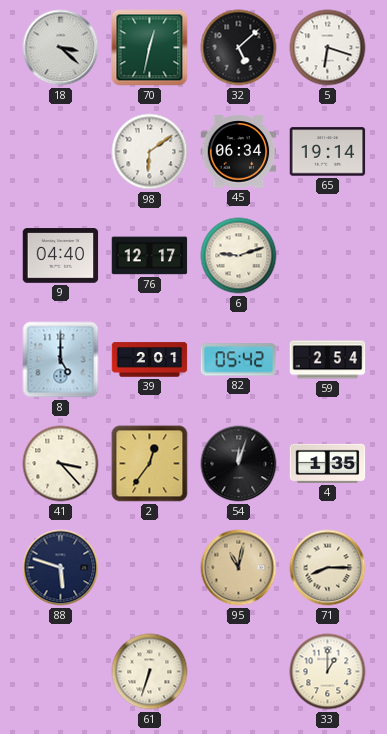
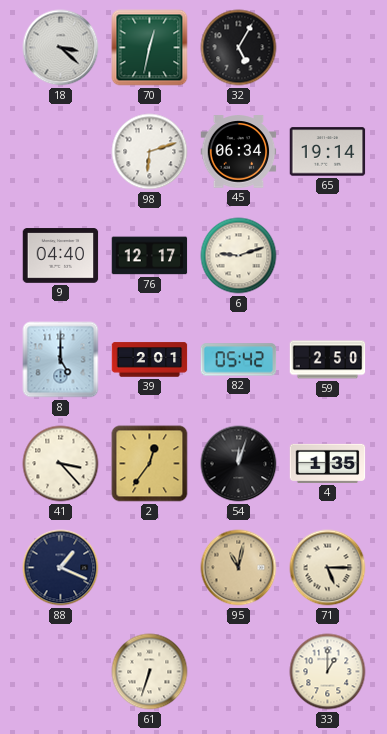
32: 5:08 -> 5:05
5: 6:18 -> none
98: 6:09 -> 6:12
59: 2:54 -> 2:50
88: 5:48 -> 1:19
71: 8:15 -> 5:15
